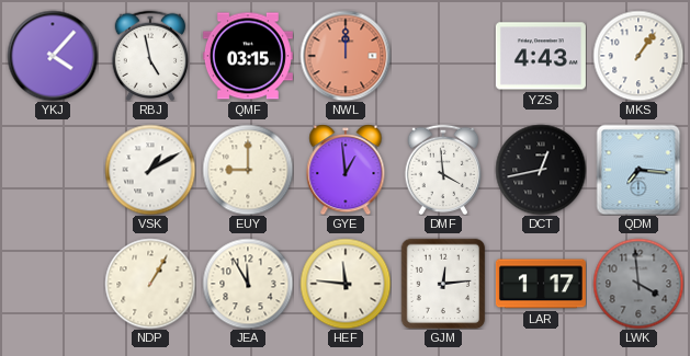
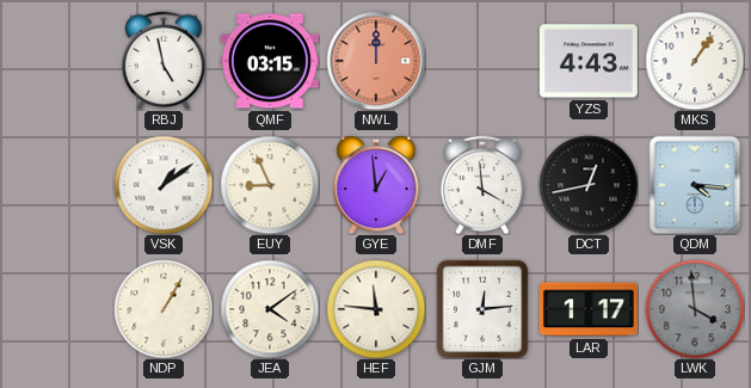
YKJ: 4:07 -> none
VSK: 1:10 -> 1:09
EUY: 9:00 -> 8:56
QDM: 7:16 -> 4:16
JEA: 11:55 -> 4:09
